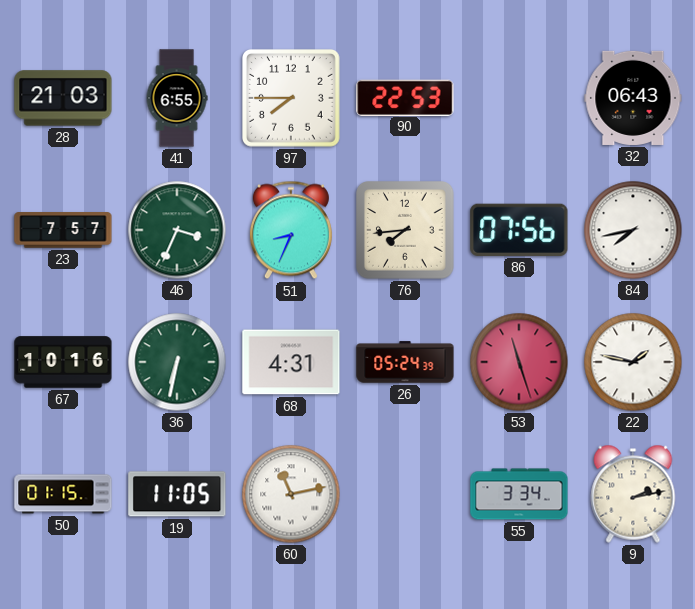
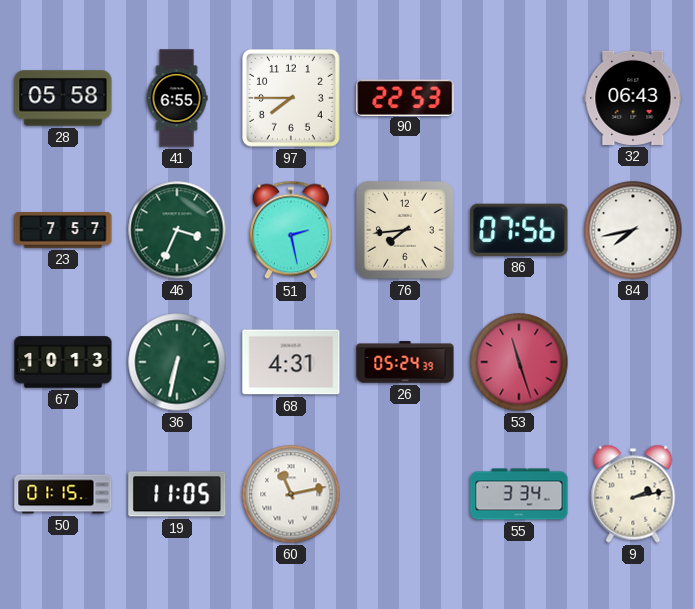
28: 21:03 -> 05:58
51: 8:34 -> 2:28
67: 10:16 -> 10:13
22: 1:47 -> none
